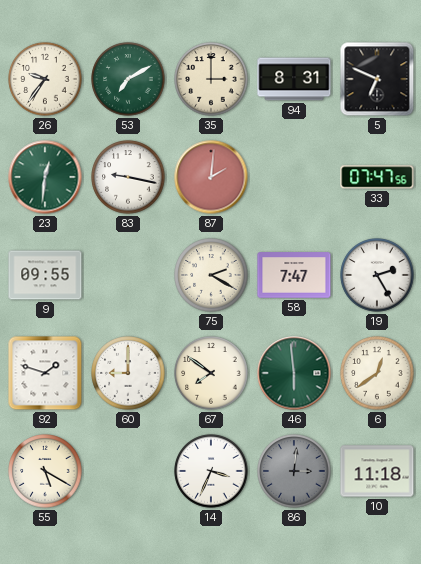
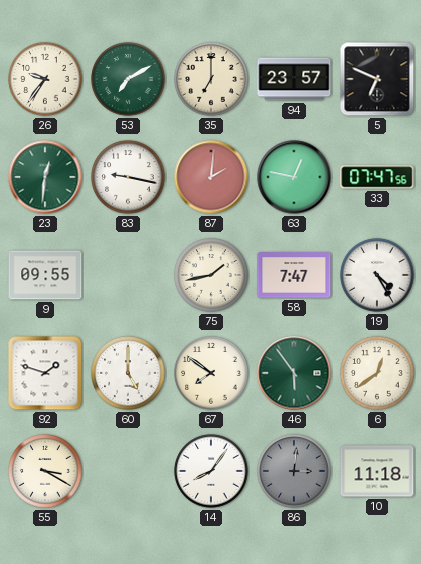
35: 3:00 -> 7:00
94: 8:31 -> 23:57
63: none -> 12:47
75: 2:20 -> 1:43
19: 2:25 -> 4:25
60: 9:00 -> 5:00
46: 5:59 -> 5:54
55: 5:20 -> 3:20
14: 3:34 -> 8:06
